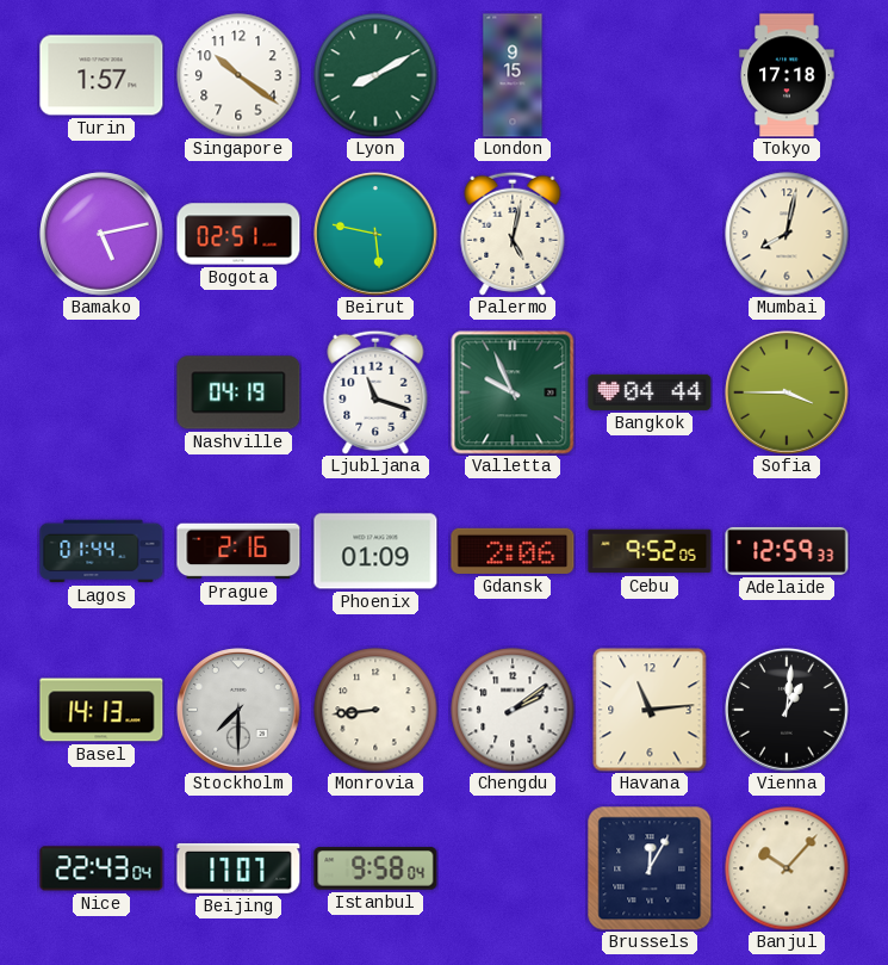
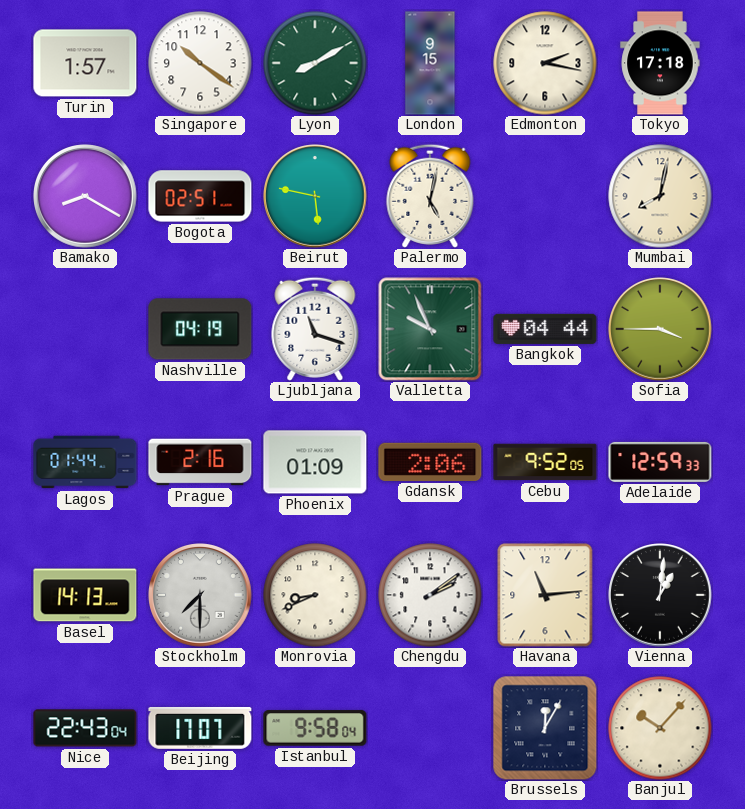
Edmonton: none -> 2:17
Bamako: 5:13 -> 8:20
Monrovia: 8:44 -> 8:41
